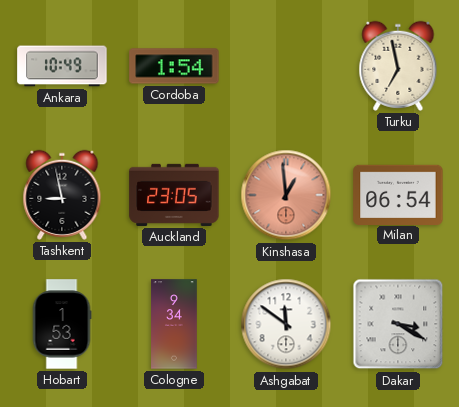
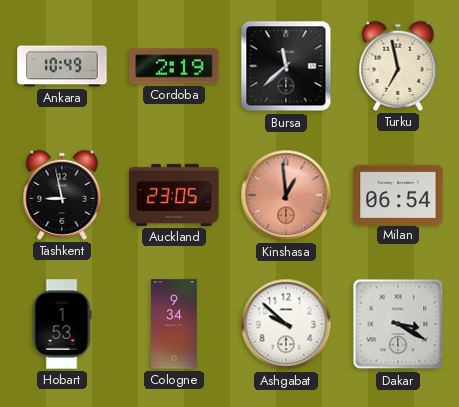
Cordoba: 1:54 -> 2:19
Bursa: none -> 11:38
Ashgabat: 11:51 -> 9:52
